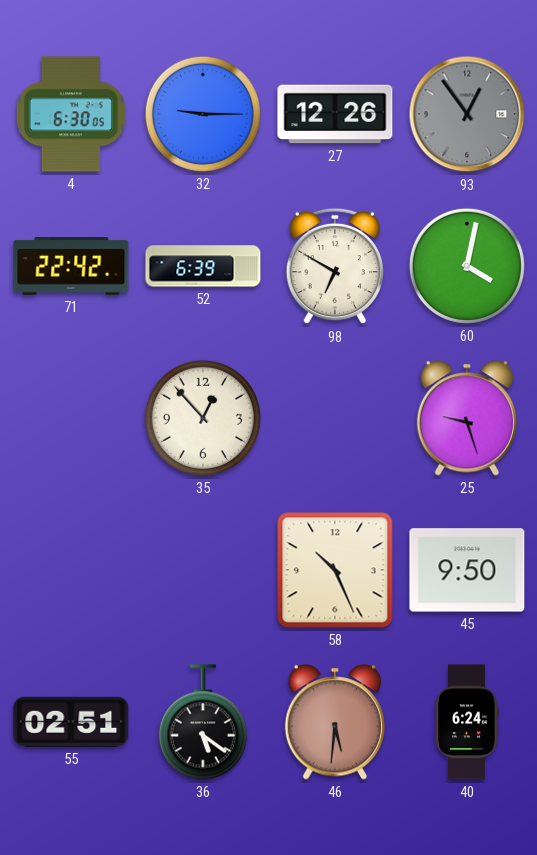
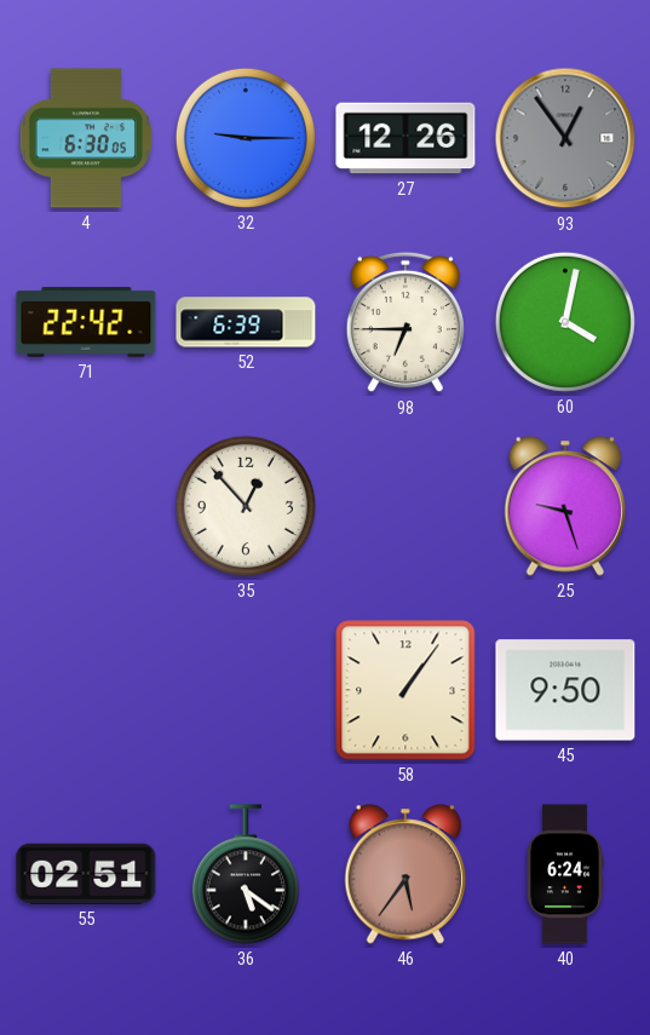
98: 6:50 -> 6:45
58: 10:26 -> 1:06
46: 5:31 -> 5:36
